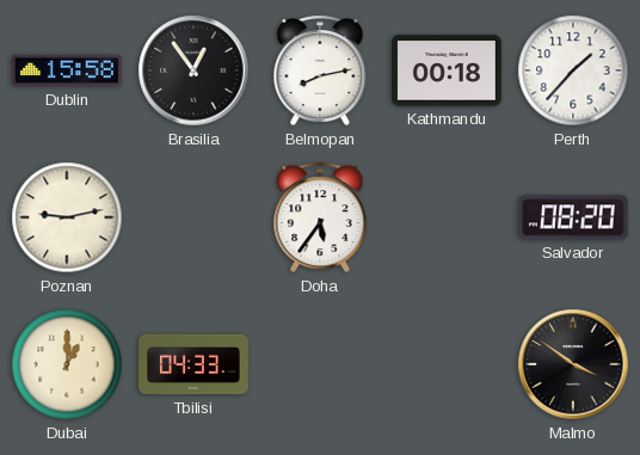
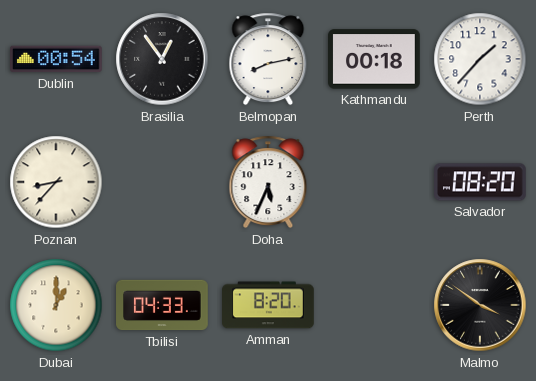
Dublin: 15:58 -> 00:54
Poznan: 9:13 -> 8:37
Doha: 5:36 -> 5:34
Amman: none -> 8:20
